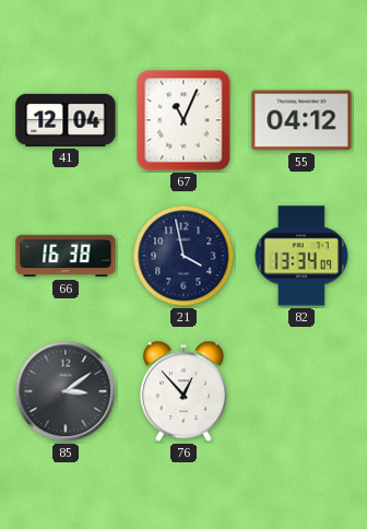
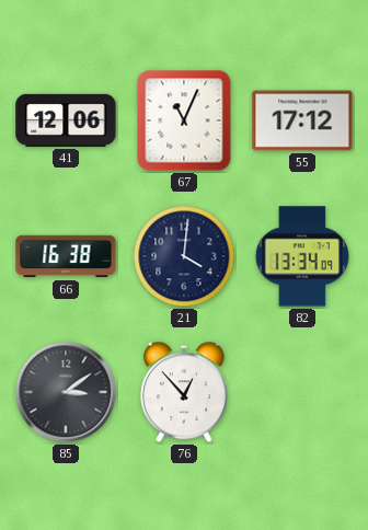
41: 12:04 -> 12:06
55: 04:12 -> 17:12
21: 3:58 -> 4:01
